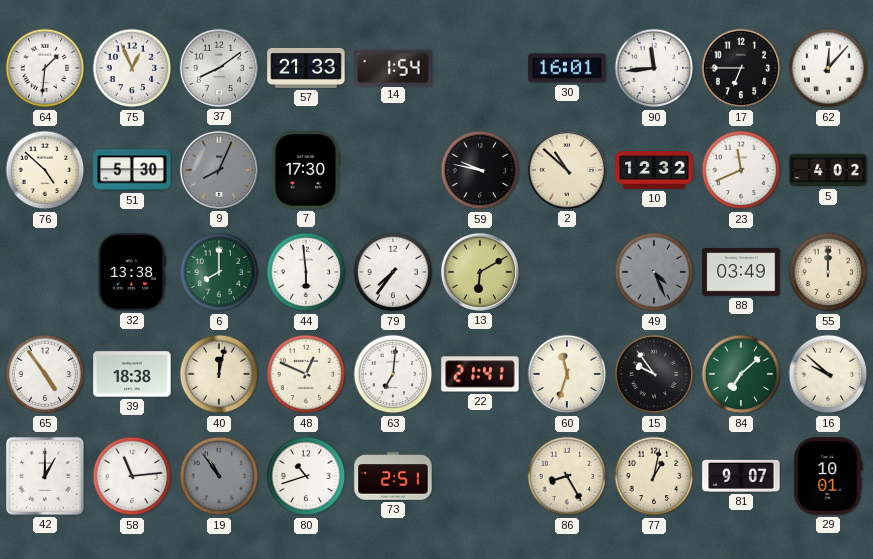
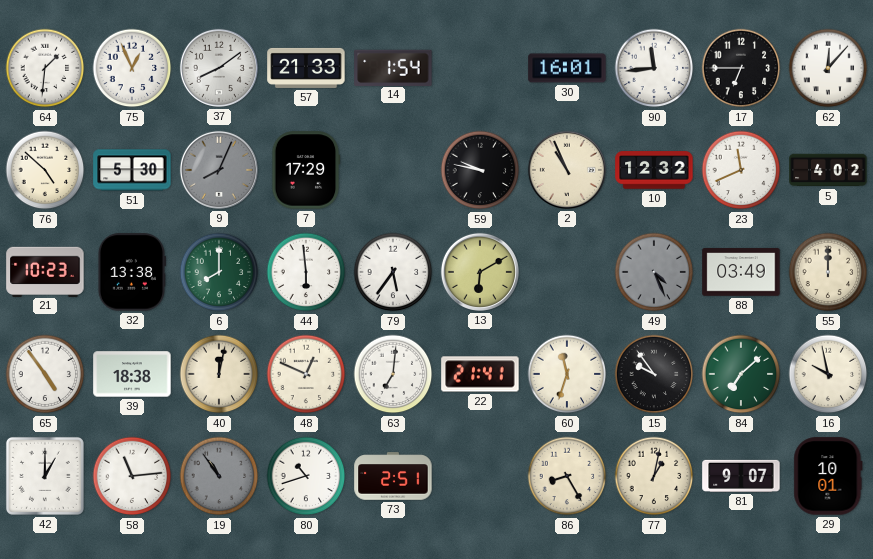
7: 17:30 -> 17:29
2: 10:52 -> 10:56
21: none -> 10:23
79: 7:36 -> 5:36
16: 9:52 -> 9:58
